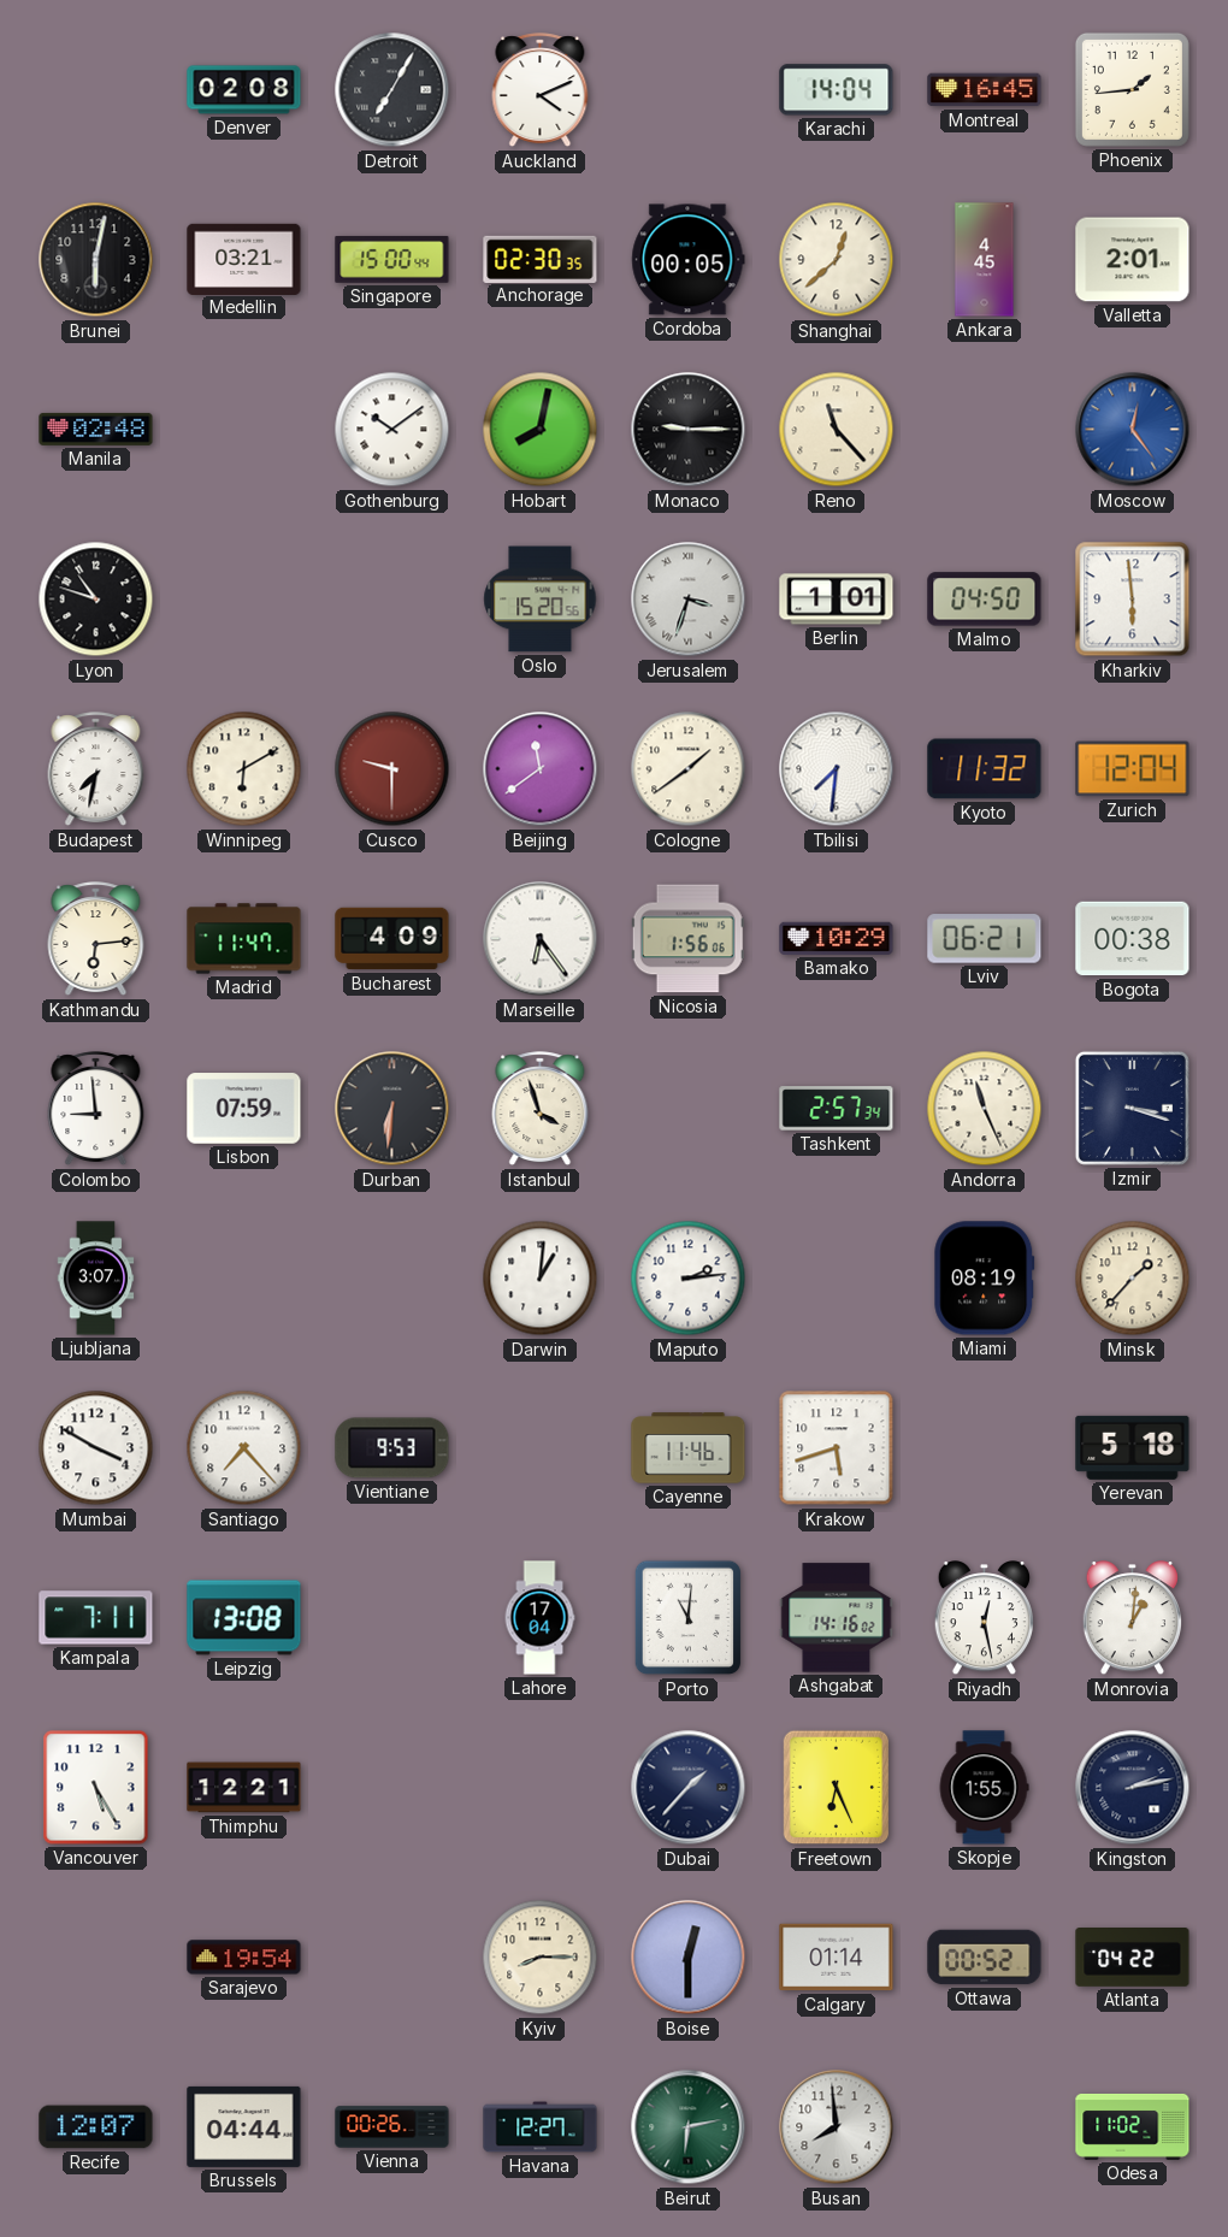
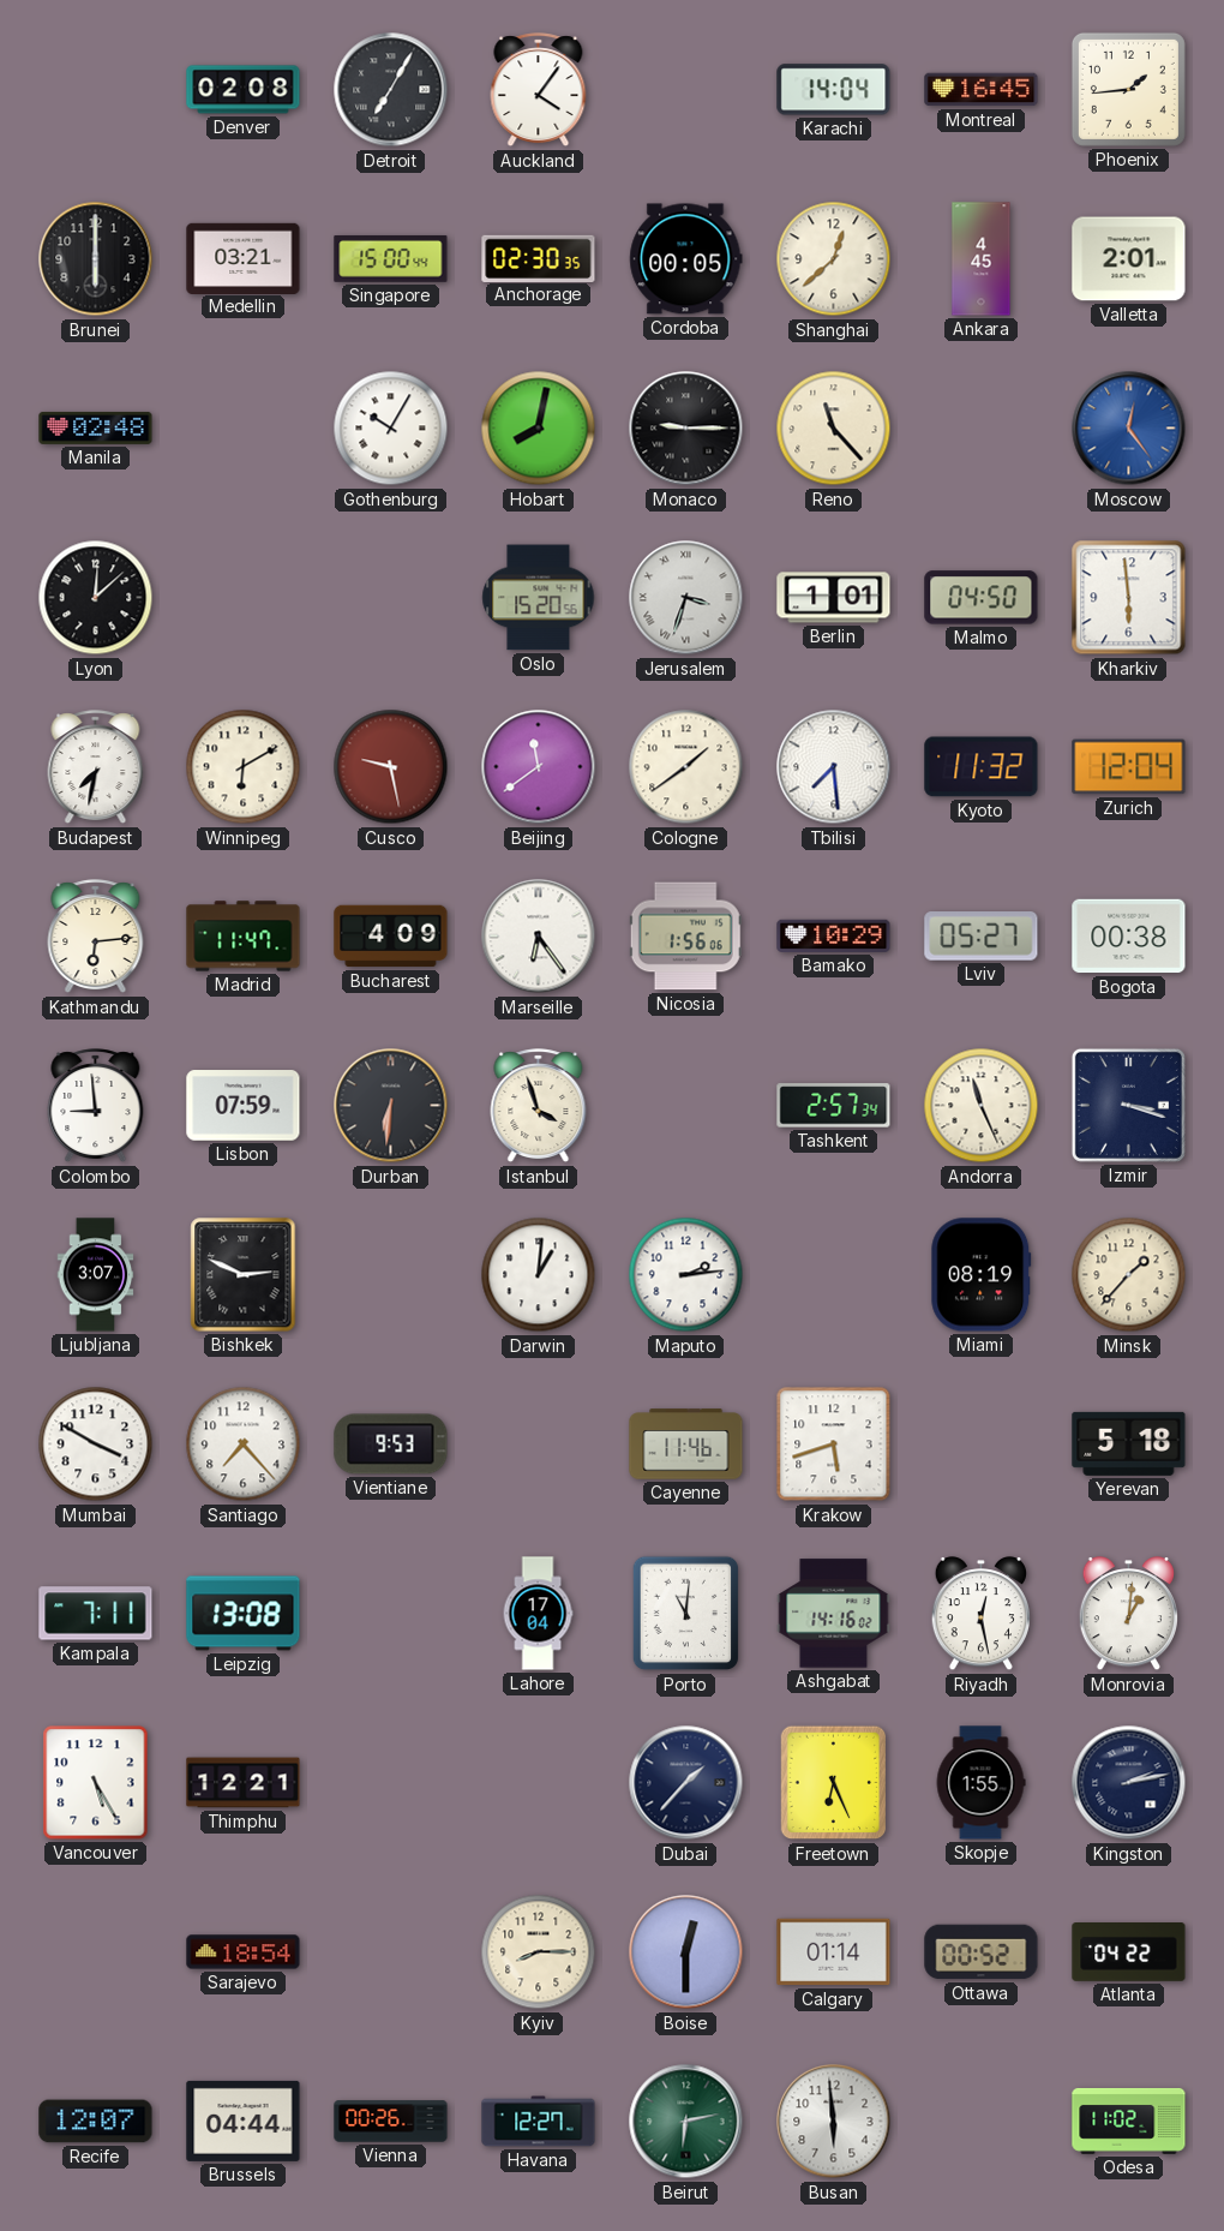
Auckland: 4:11 -> 4:06
Brunei: 6:02 -> 6:00
Gothenburg: 10:09 -> 10:05
Lyon: 10:48 -> 12:08
Cusco: 9:30 -> 9:28
Tbilisi: 7:31 -> 7:29
Lviv: 06:21 -> 05:27
Bishkek: none -> 2:49
Sarajevo: 19:54 -> 18:54
Busan: 7:59 -> 5:59
